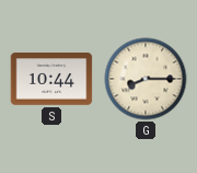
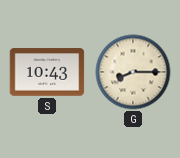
S: 10:44 -> 10:43
